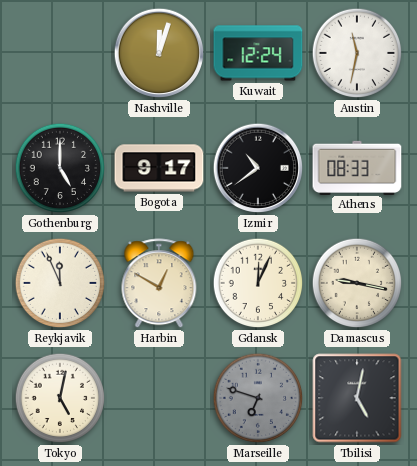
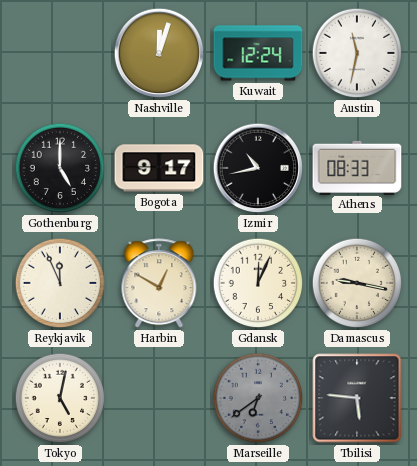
Izmir: 10:39 -> 10:43
Marseille: 6:48 -> 6:39
Tbilisi: 5:02 -> 5:46
